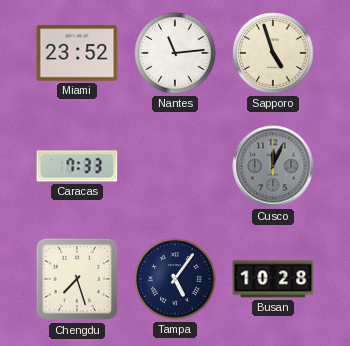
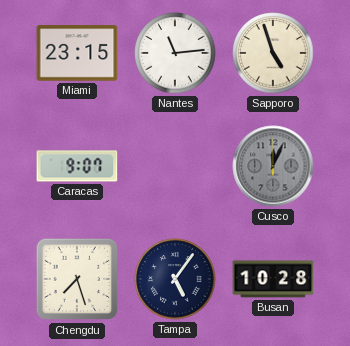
Miami: 23:52 -> 23:15
Caracas: 7:33 -> 9:07
